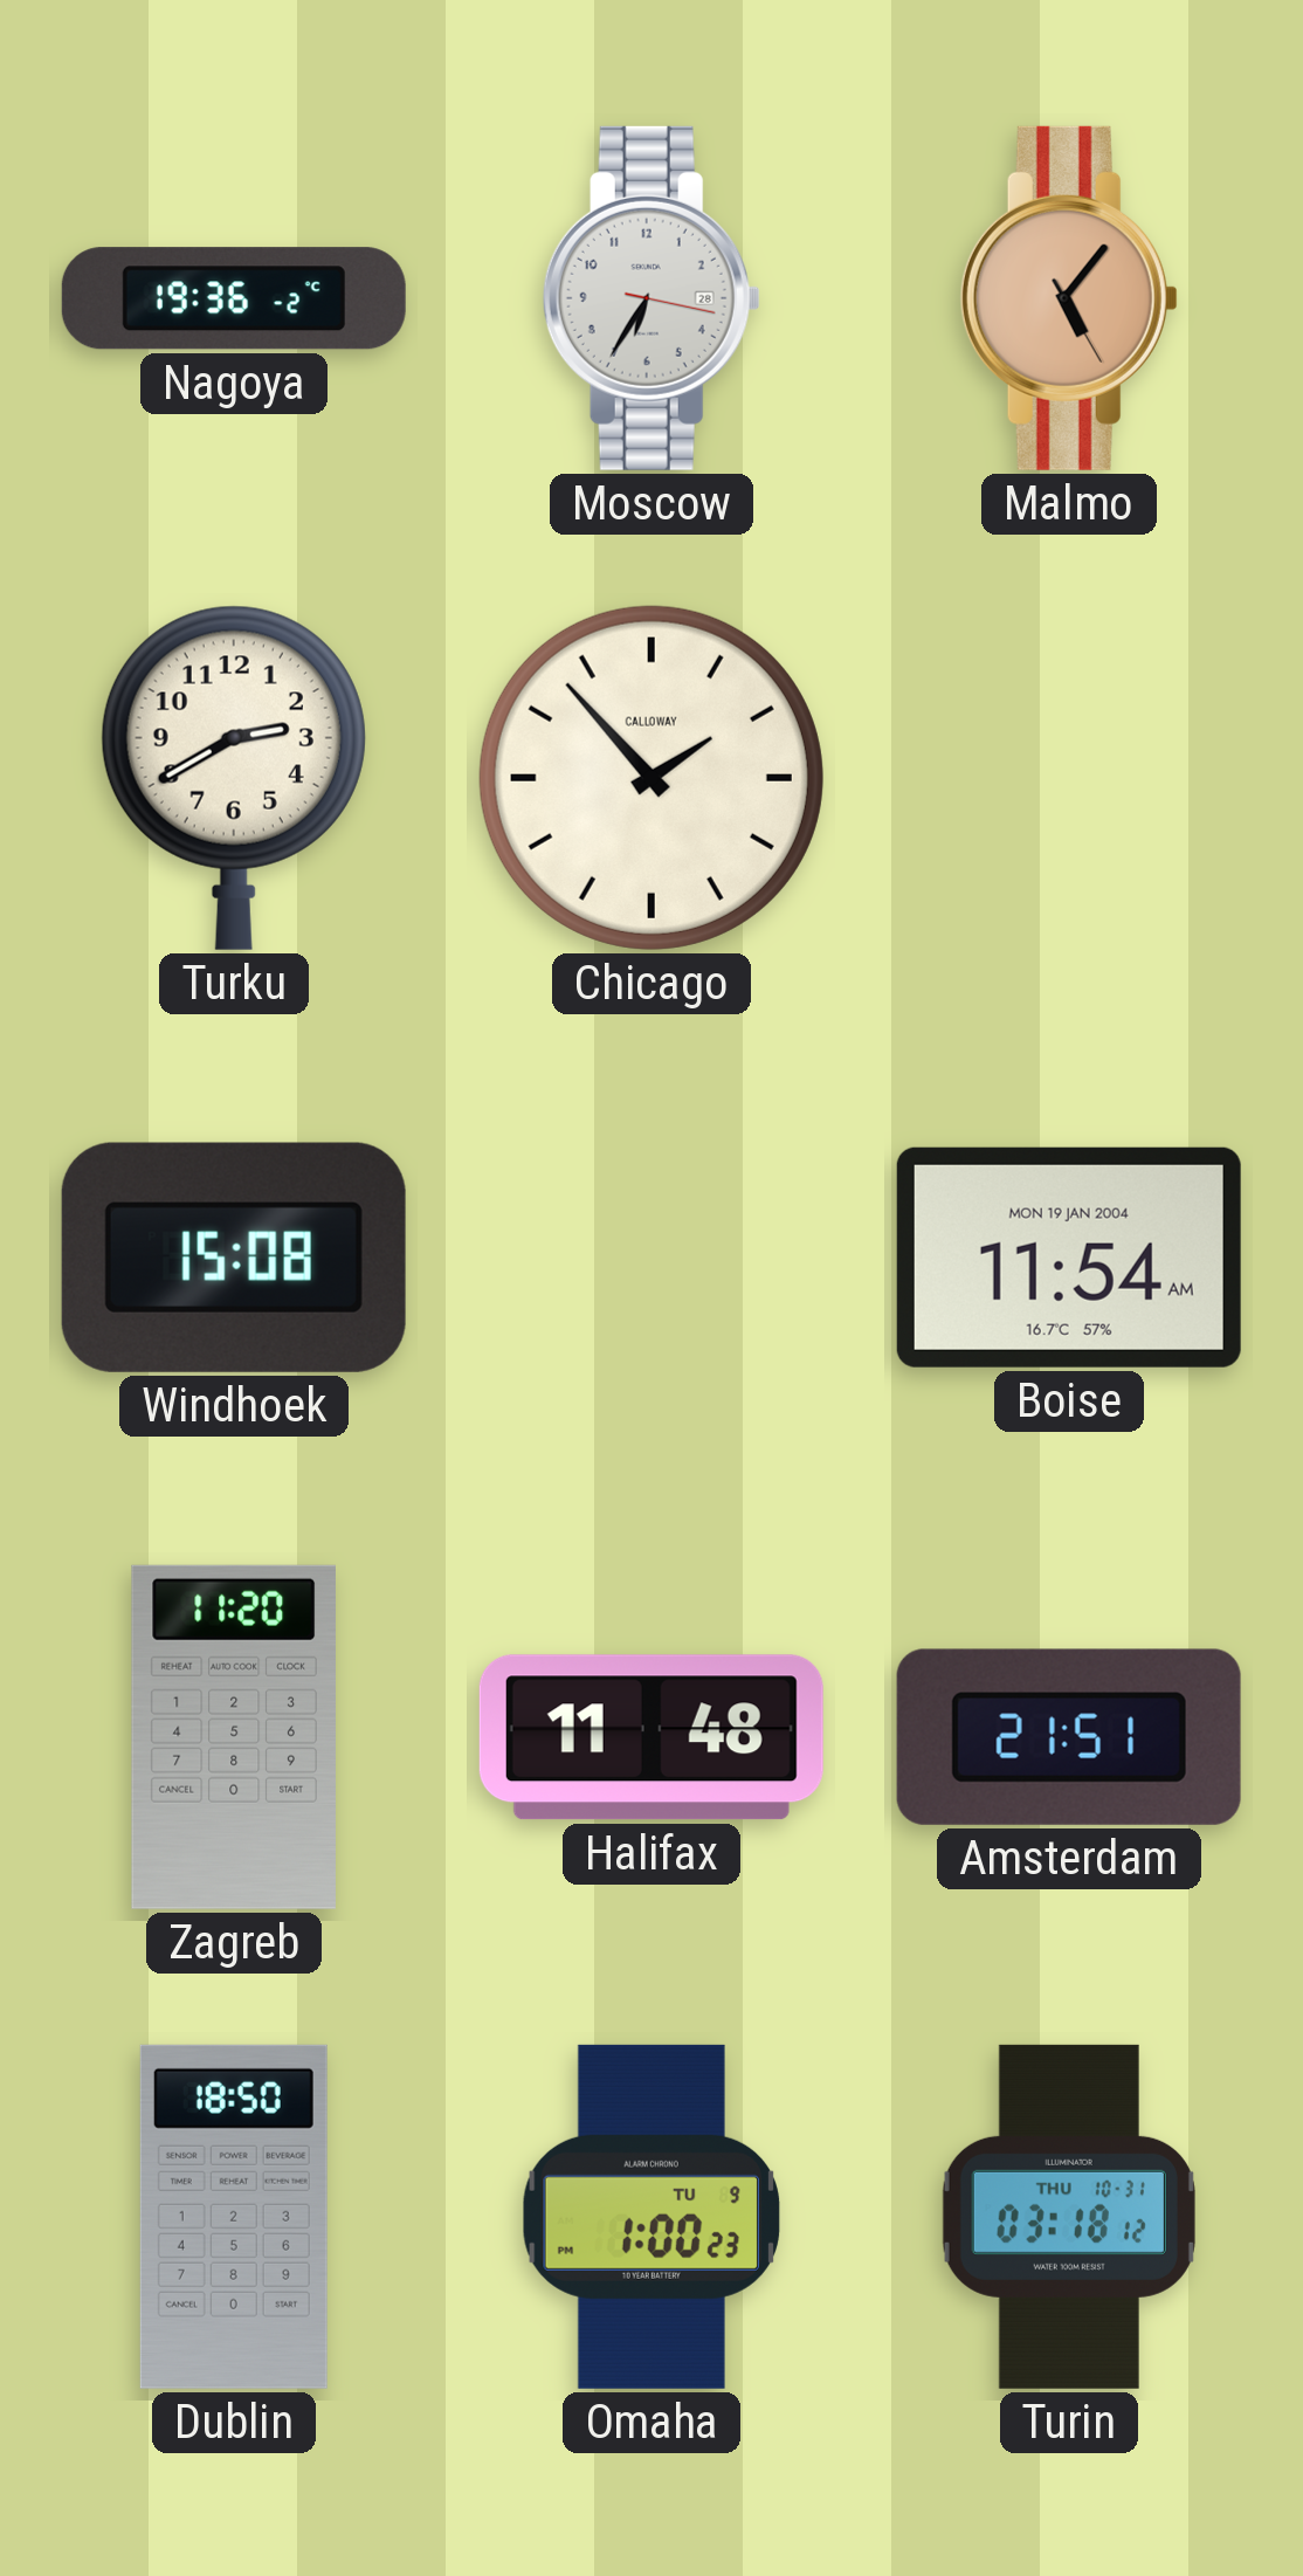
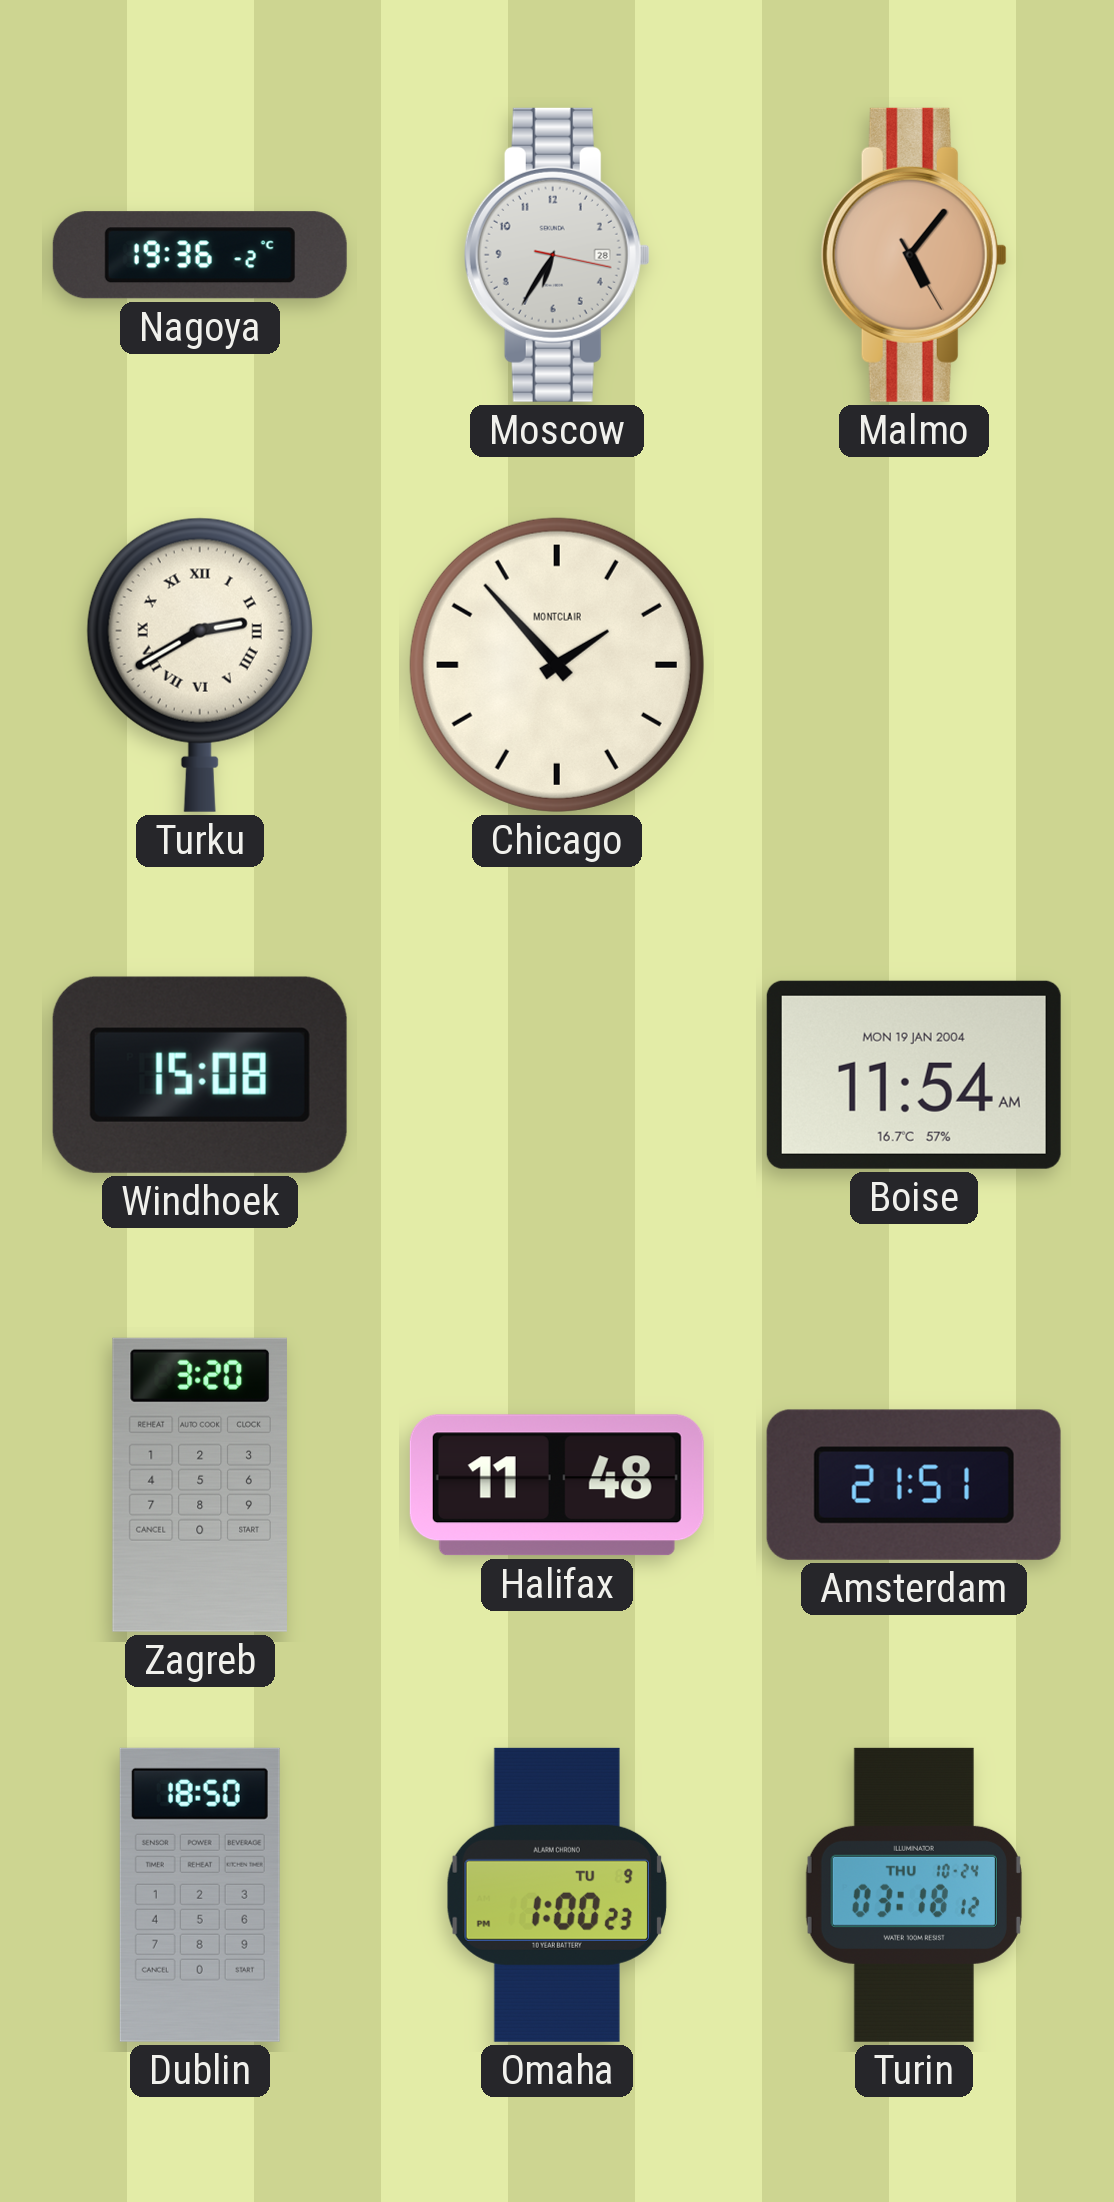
Turku numerals: Arabic -> Roman
Chicago brand: CALLOWAY -> MONTCLAIR
Zagreb: 11:20 -> 3:20
Turin date: THU 10-31 -> THU 10-24
